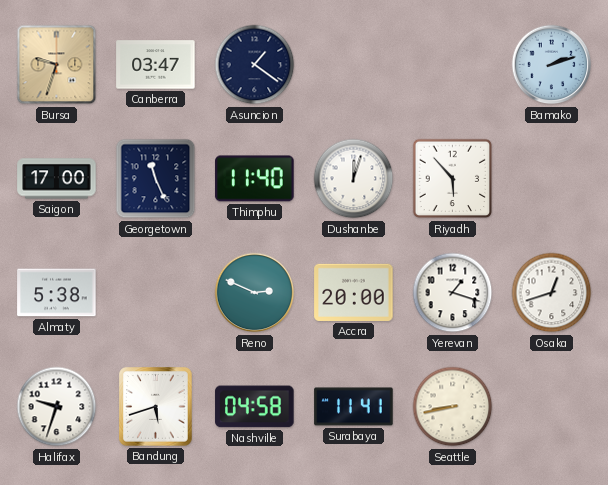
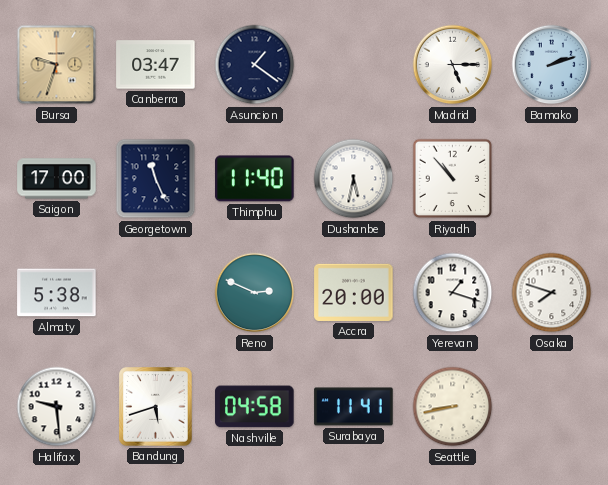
Madrid: none -> 5:15
Dushanbe: 12:03 -> 5:32
Riyadh: 5:53 -> 10:53
Osaka: 12:42 -> 7:48
Halifax: 9:33 -> 9:29
